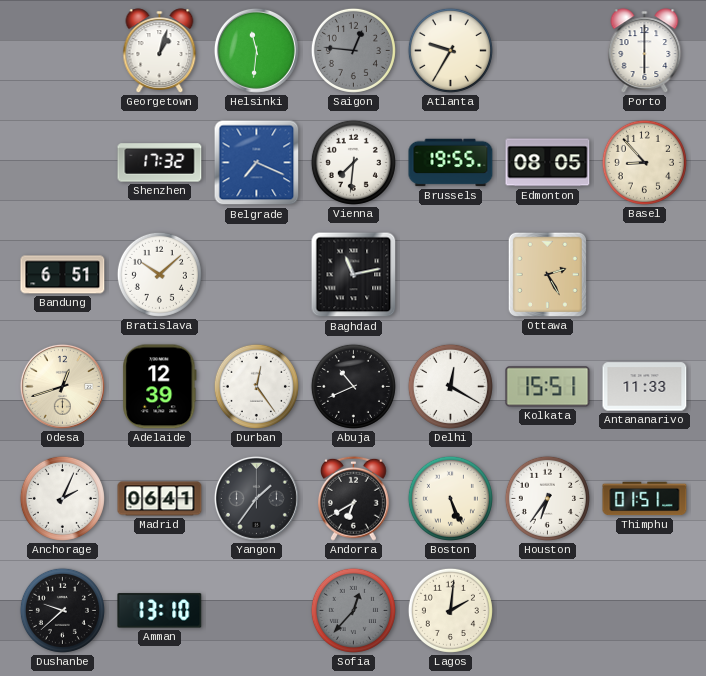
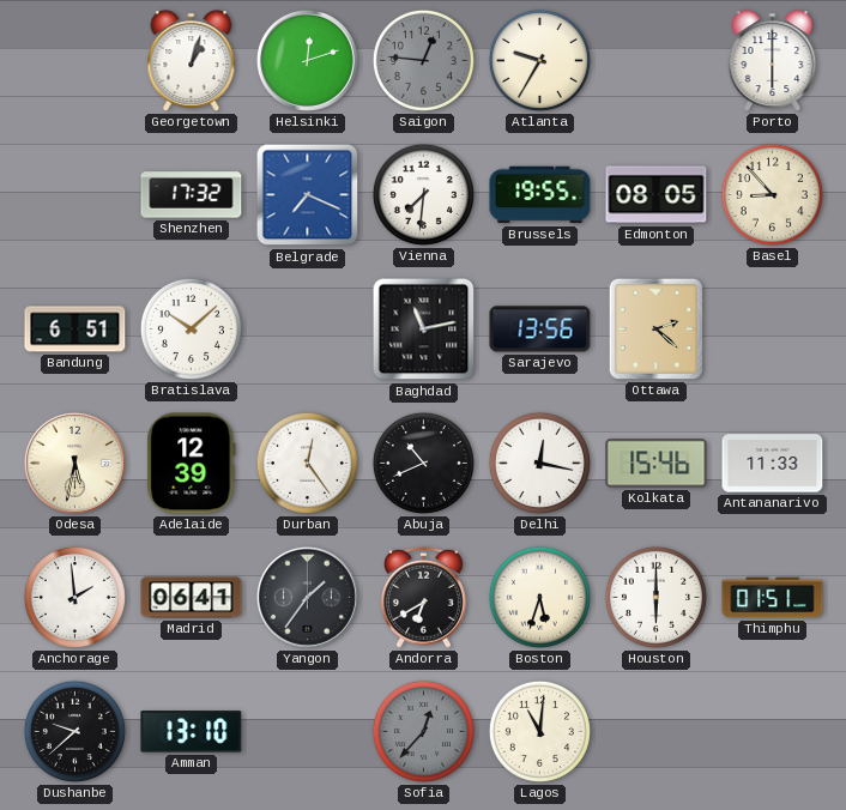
Helsinki: 11:31 -> 12:12
Sarajevo: none -> 13:56
Ottawa: 2:25 -> 2:22
Odesa: 12:42 -> 5:32
Delhi: 12:20 -> 12:17
Kolkata: 15:51 -> 15:46
Anchorage: 2:04 -> 1:59
Boston: 5:26 -> 5:33
Houston: 6:36 -> 6:00
Lagos: 2:01 -> 11:01
